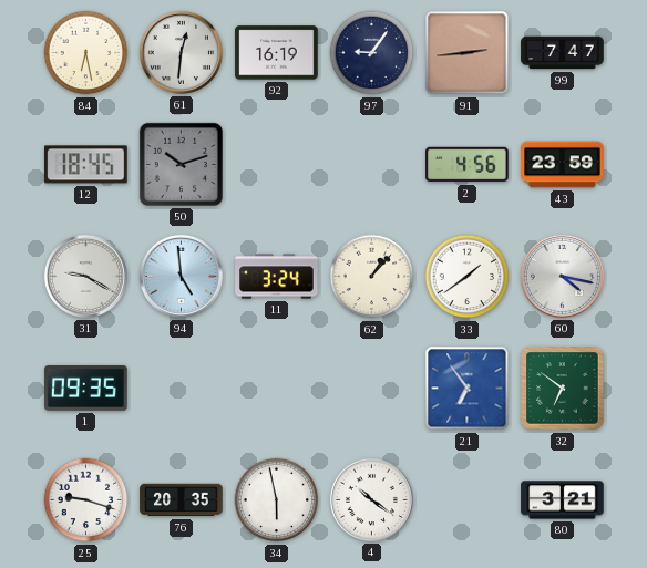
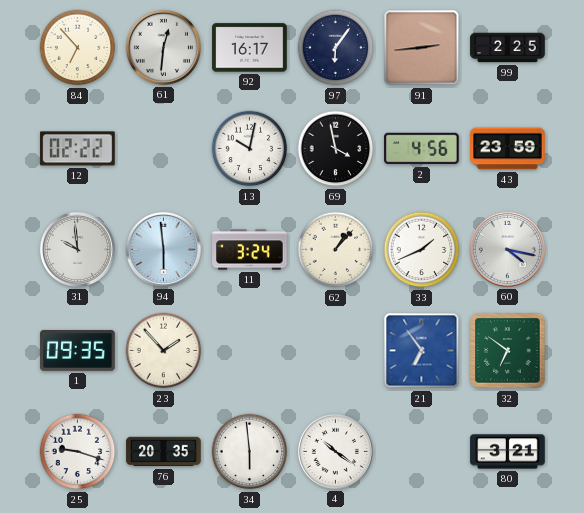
84: 6:28 -> 6:53
92: 16:19 -> 16:17
97: 9:06 -> 6:06
99: 7:47 -> 2:25
12: 18:45 -> 02:22
50: 10:12 -> none
13: none -> 10:02
69: none -> 3:58
31: 9:20 -> 9:59
94: 4:59 -> 5:59
33: 1:39 -> 1:41
23: none -> 1:53
34: 5:58 -> 5:59
